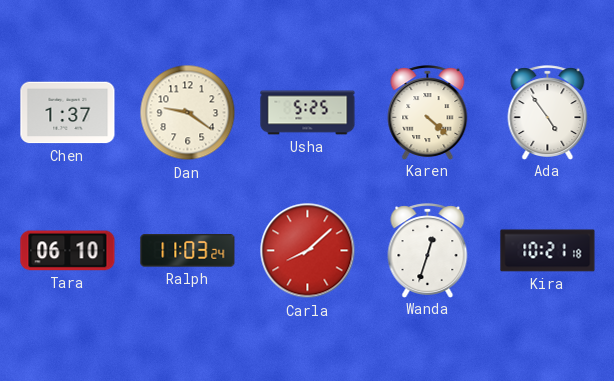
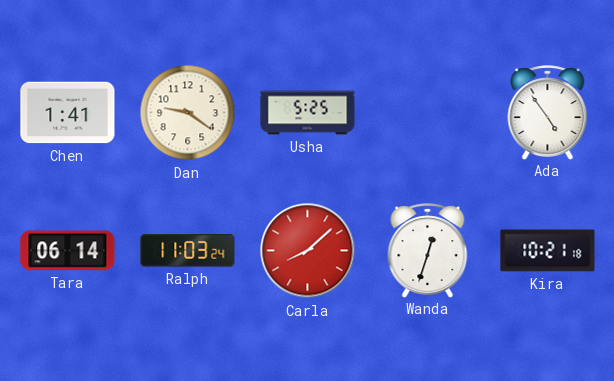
Chen: 1:37 -> 1:41
Karen: 4:22 -> none
Tara: 06:10 -> 06:14
